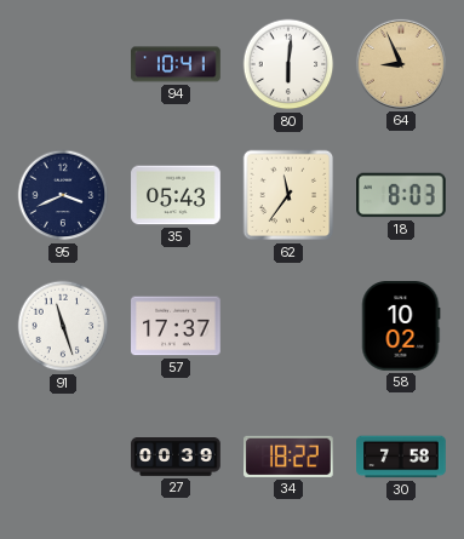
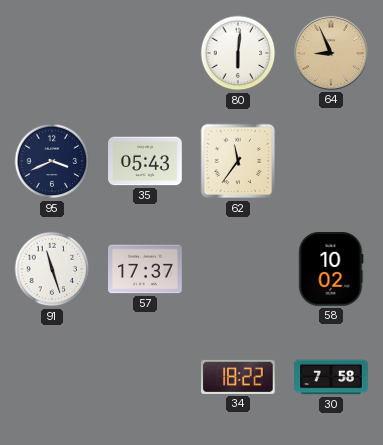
94: 10:41 -> none
18: 8:03 -> none
27: 00:39 -> none
